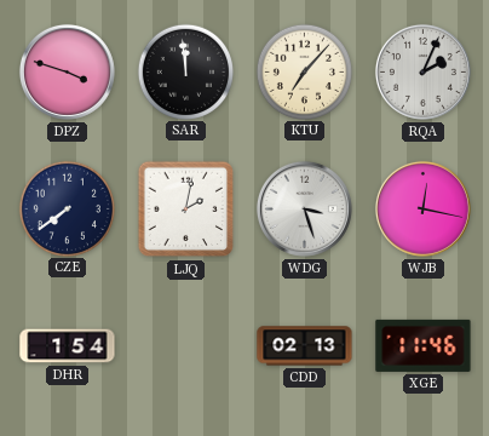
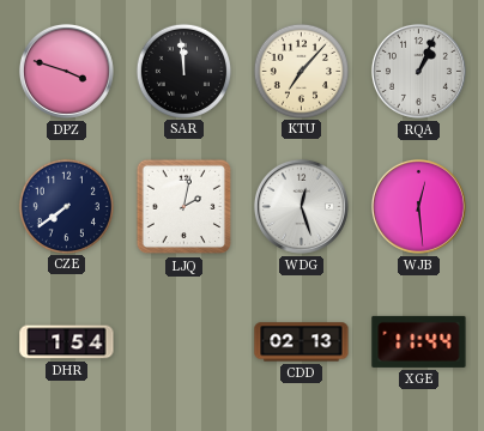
RQA: 2:04 -> 1:04
WDG: 3:27 -> 12:27
WJB: 12:17 -> 12:29
XGE: 11:46 -> 11:44
